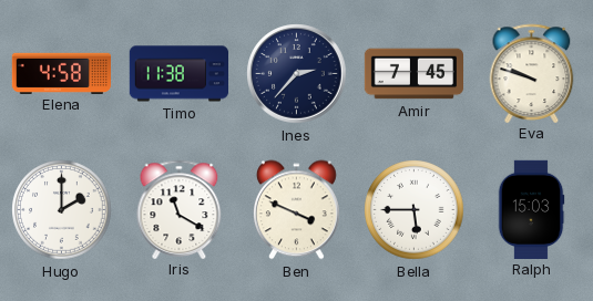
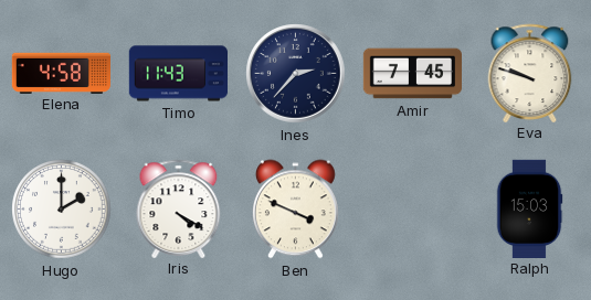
Timo: 11:38 -> 11:43
Iris: 11:20 -> 4:20
Bella: 5:45 -> none
